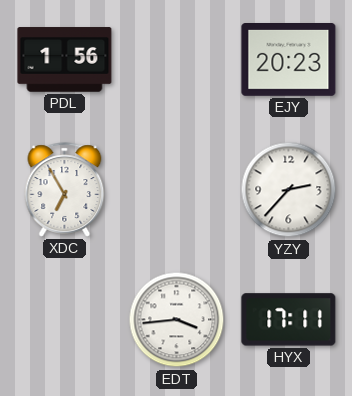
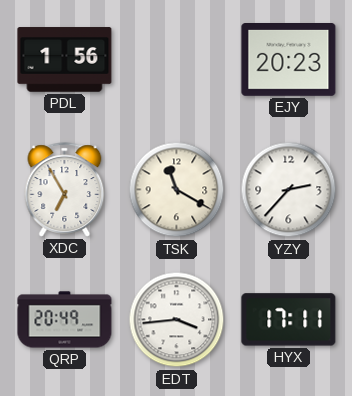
TSK: none -> 11:20
QRP: none -> 20:49
